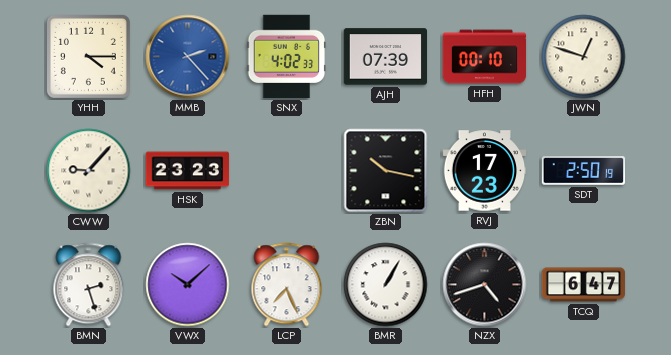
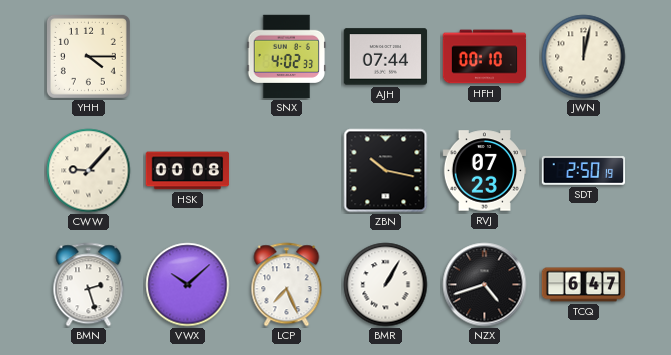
MMB: 2:23 -> none
AJH: 07:39 -> 07:44
JWN: 12:48 -> 12:02
HSK: 23:23 -> 00:08
RVJ: 17:23 -> 07:23
